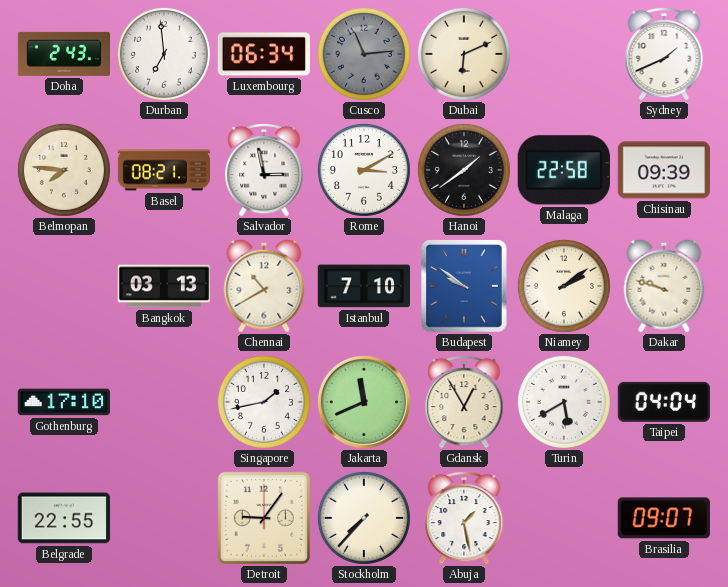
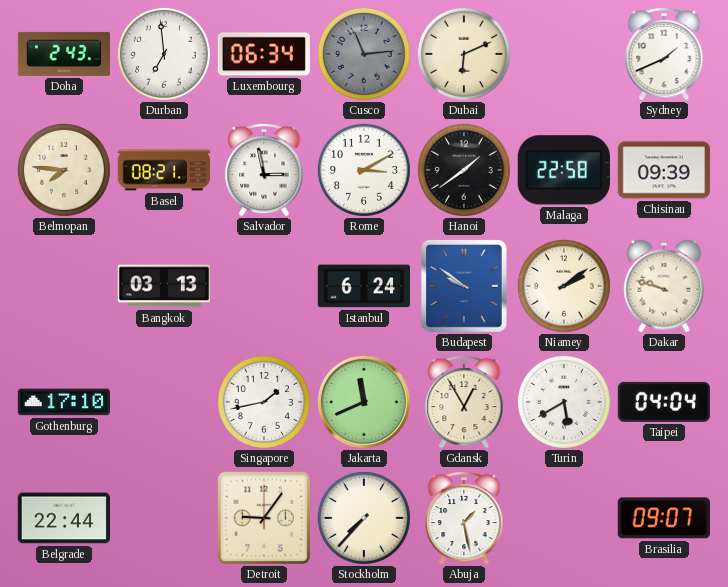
Chennai: 10:40 -> none
Istanbul: 7:10 -> 6:24
Belgrade: 22:55 -> 22:44
